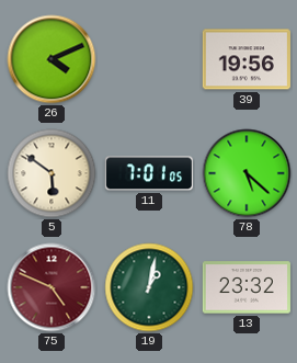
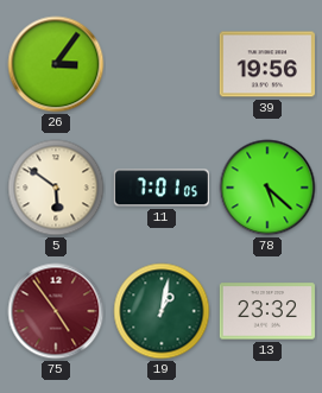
26: 4:11 -> 3:06
75: 4:49 -> 4:54
